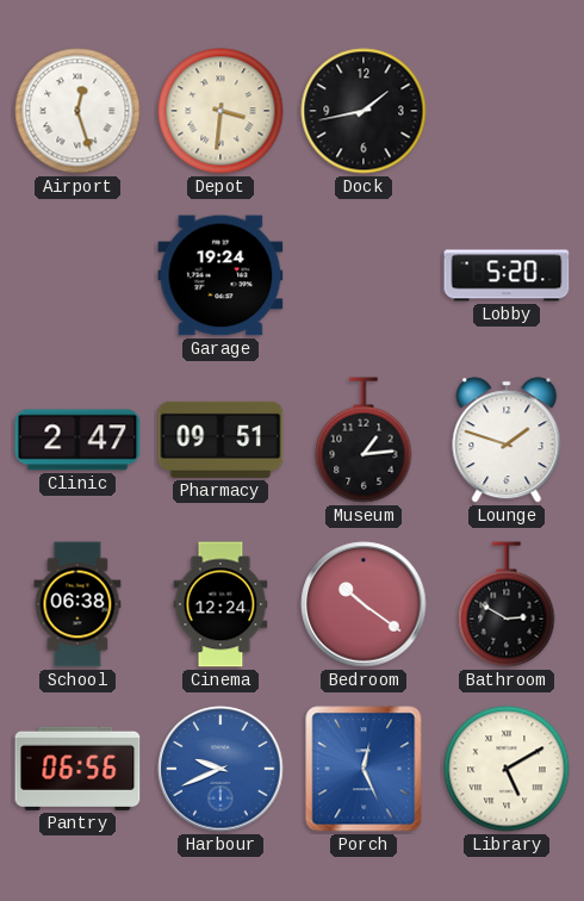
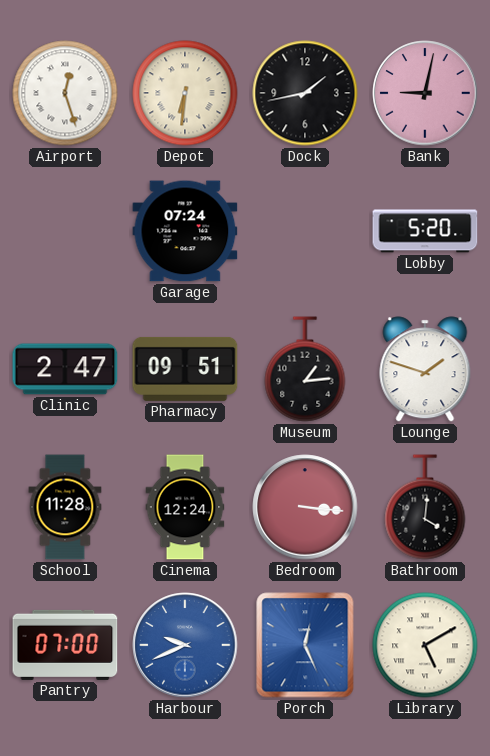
Depot: 3:31 -> 6:31
Bank: none -> 9:02
Garage: 19:24 -> 07:24
School: 06:38 -> 11:28
Bedroom: 10:21 -> 3:16
Bathroom: 2:50 -> 4:01
Pantry: 06:56 -> 07:00
